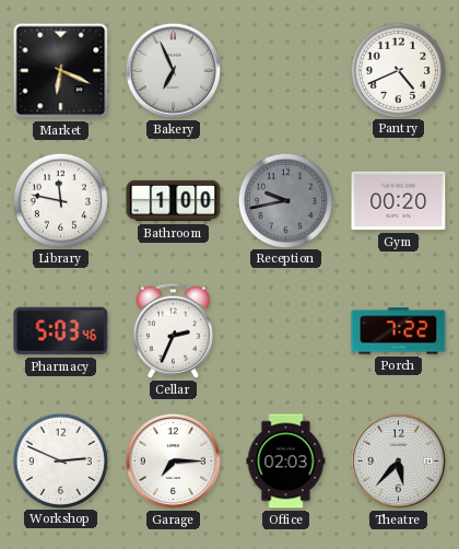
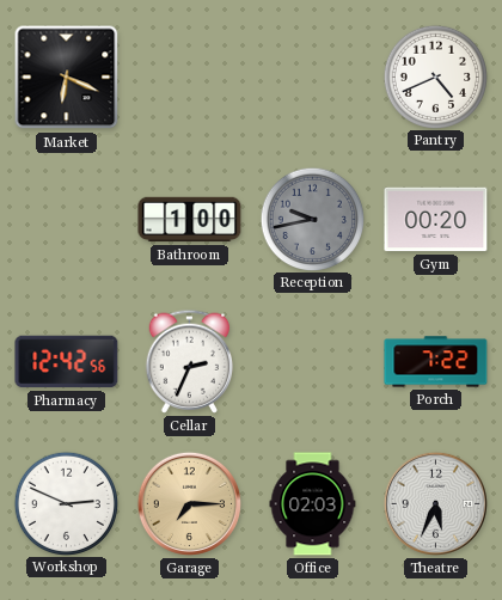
Bakery: 6:56 -> none
Library: 11:47 -> none
Pharmacy: 5:03 -> 12:42
Garage dial: white -> champagne
Theatre: 5:37 -> 5:34
